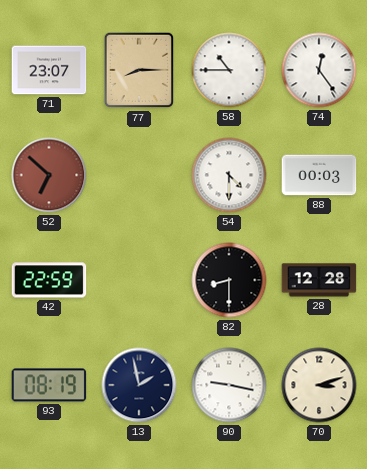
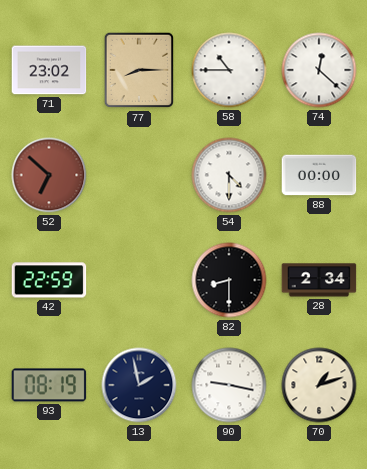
71: 23:07 -> 23:02
74: 12:24 -> 12:22
88: 00:03 -> 00:00
28: 12:28 -> 2:34
70: 3:12 -> 1:12
